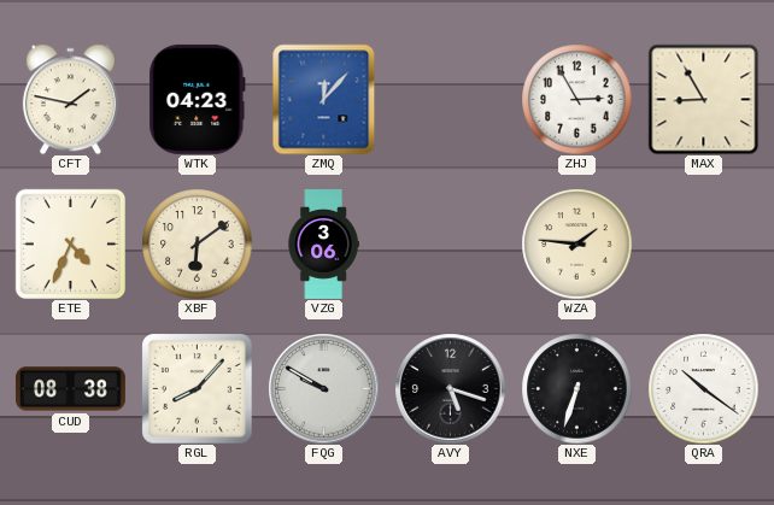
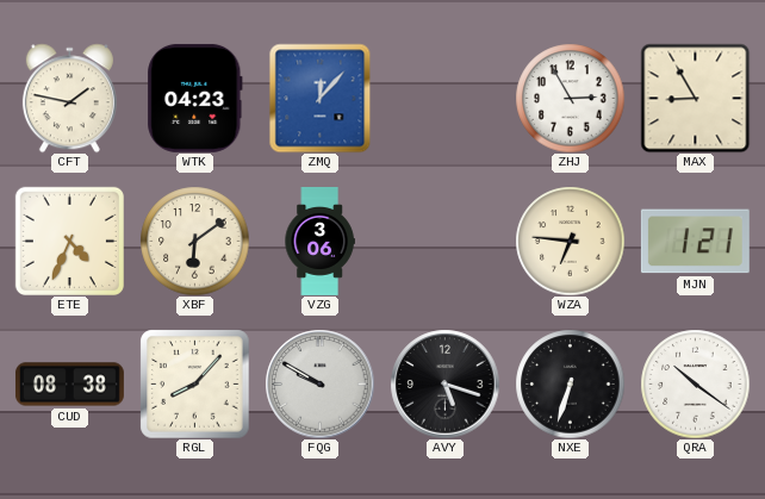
WZA: 1:46 -> 6:46
MJN: none -> 1:21
